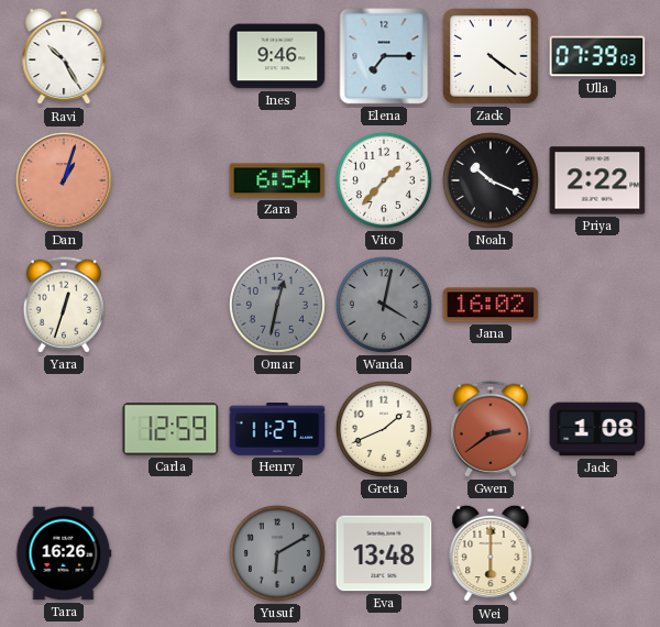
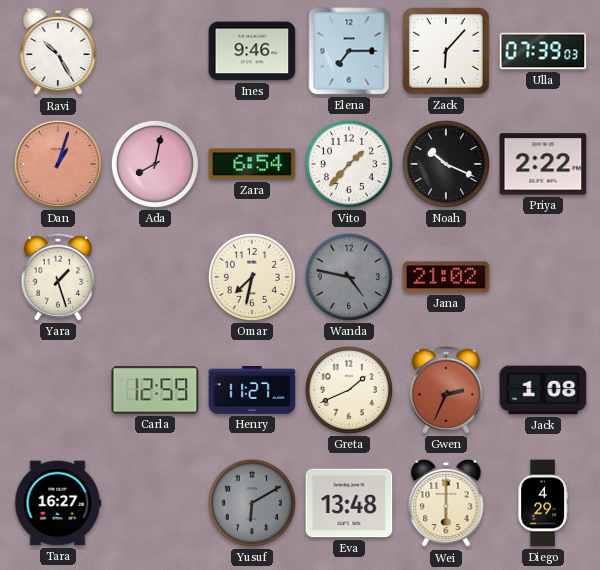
Zack: 4:21 -> 6:07
Ada: none -> 8:02
Yara: 12:33 -> 1:27
Omar: 12:32 -> 7:32
Omar dial: grey -> cream
Wanda: 4:02 -> 4:47
Jana: 16:02 -> 21:02
Gwen: 2:39 -> 2:34
Tara: 16:26 -> 16:27
Diego: none -> 4:29
